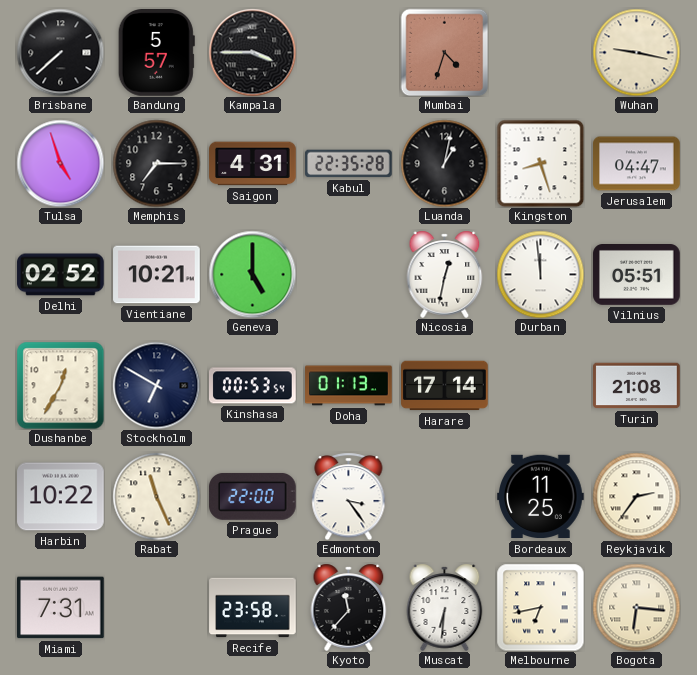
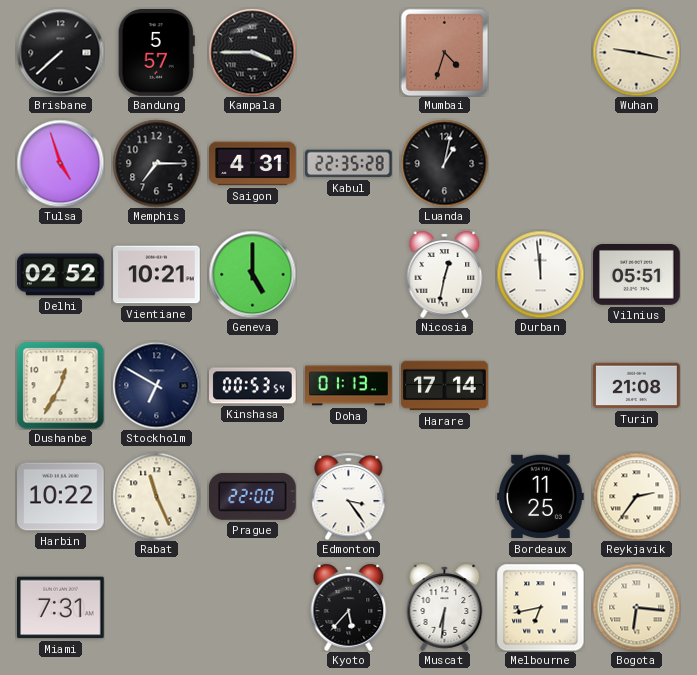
Kingston: 8:27 -> none
Jerusalem: 04:47 -> none
Recife: 23:58 -> none
Kyoto: 11:37 -> 5:37
